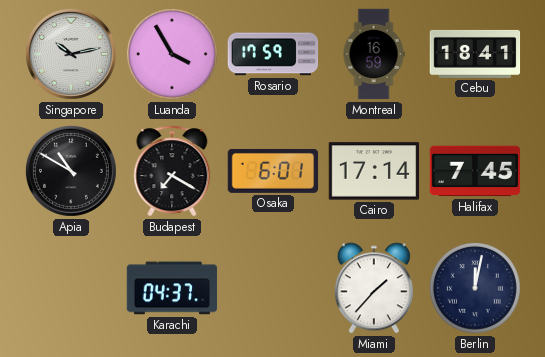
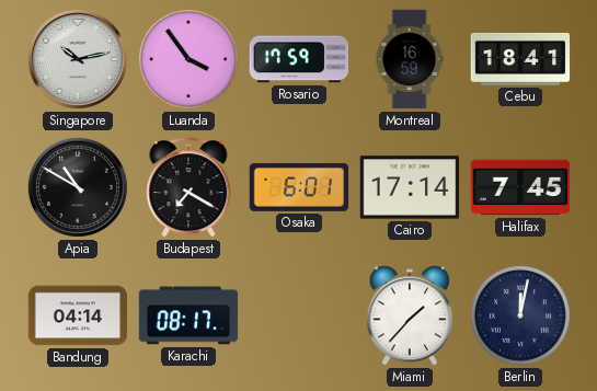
Luanda: 3:55 -> 3:54
Bandung: none -> 04:14
Karachi: 04:37 -> 08:17
